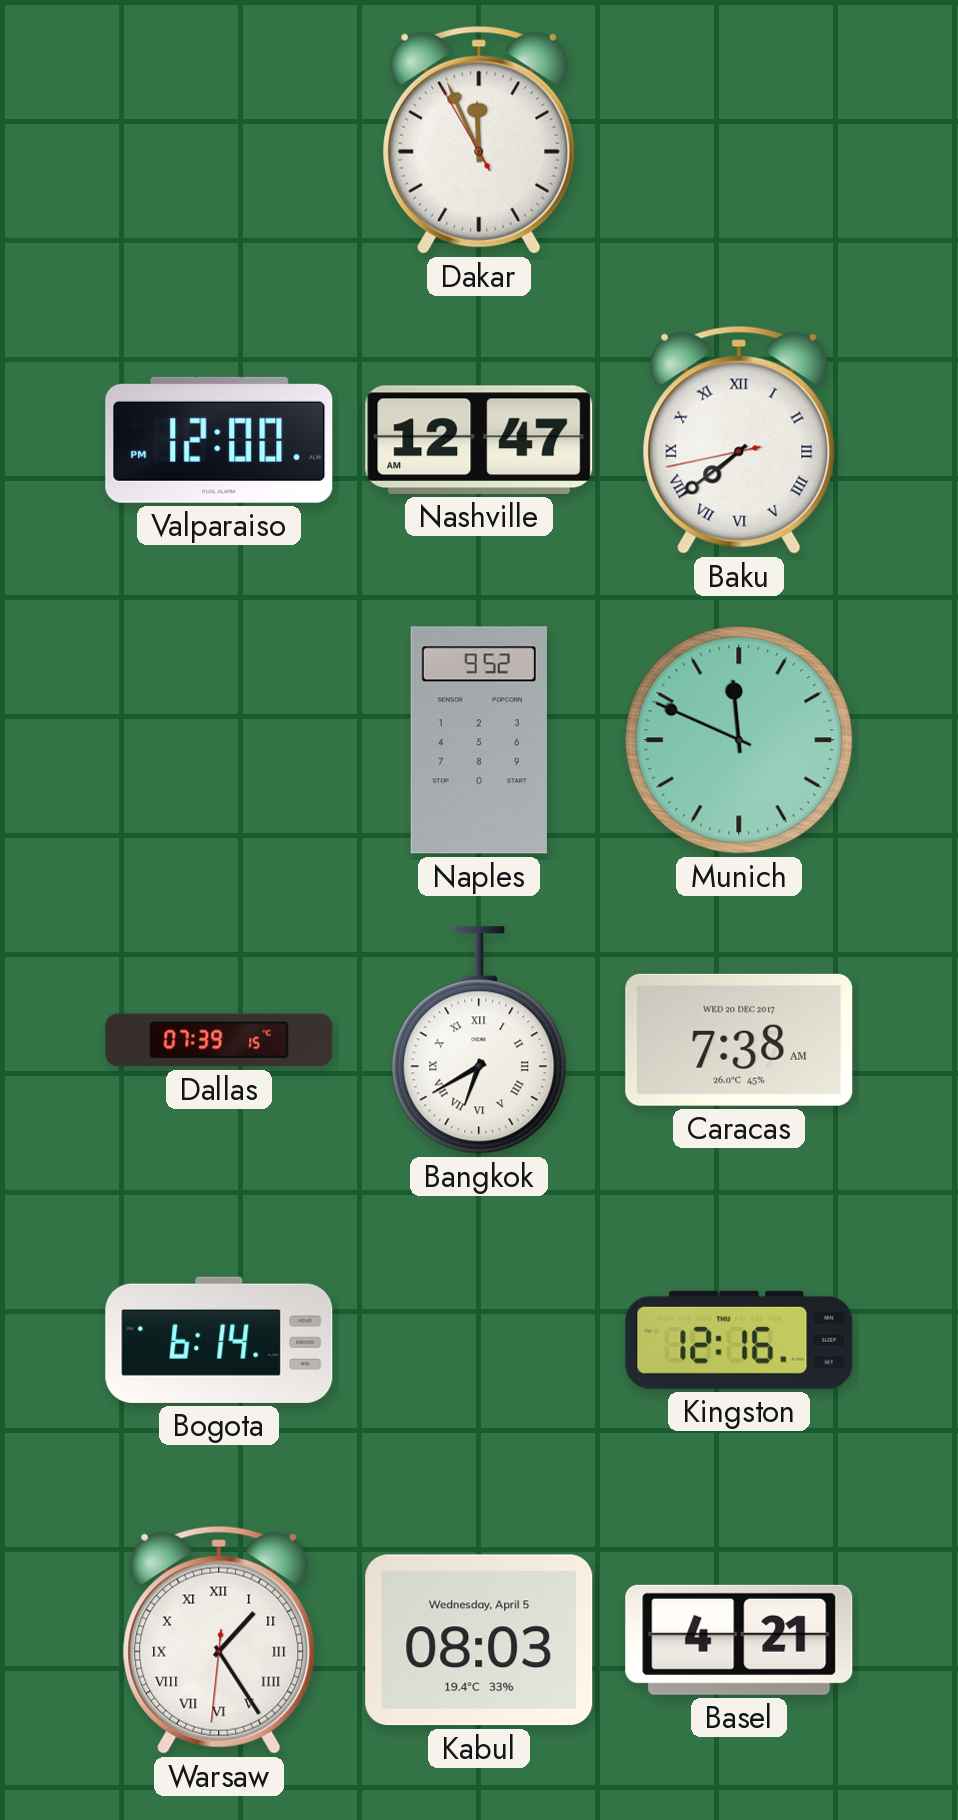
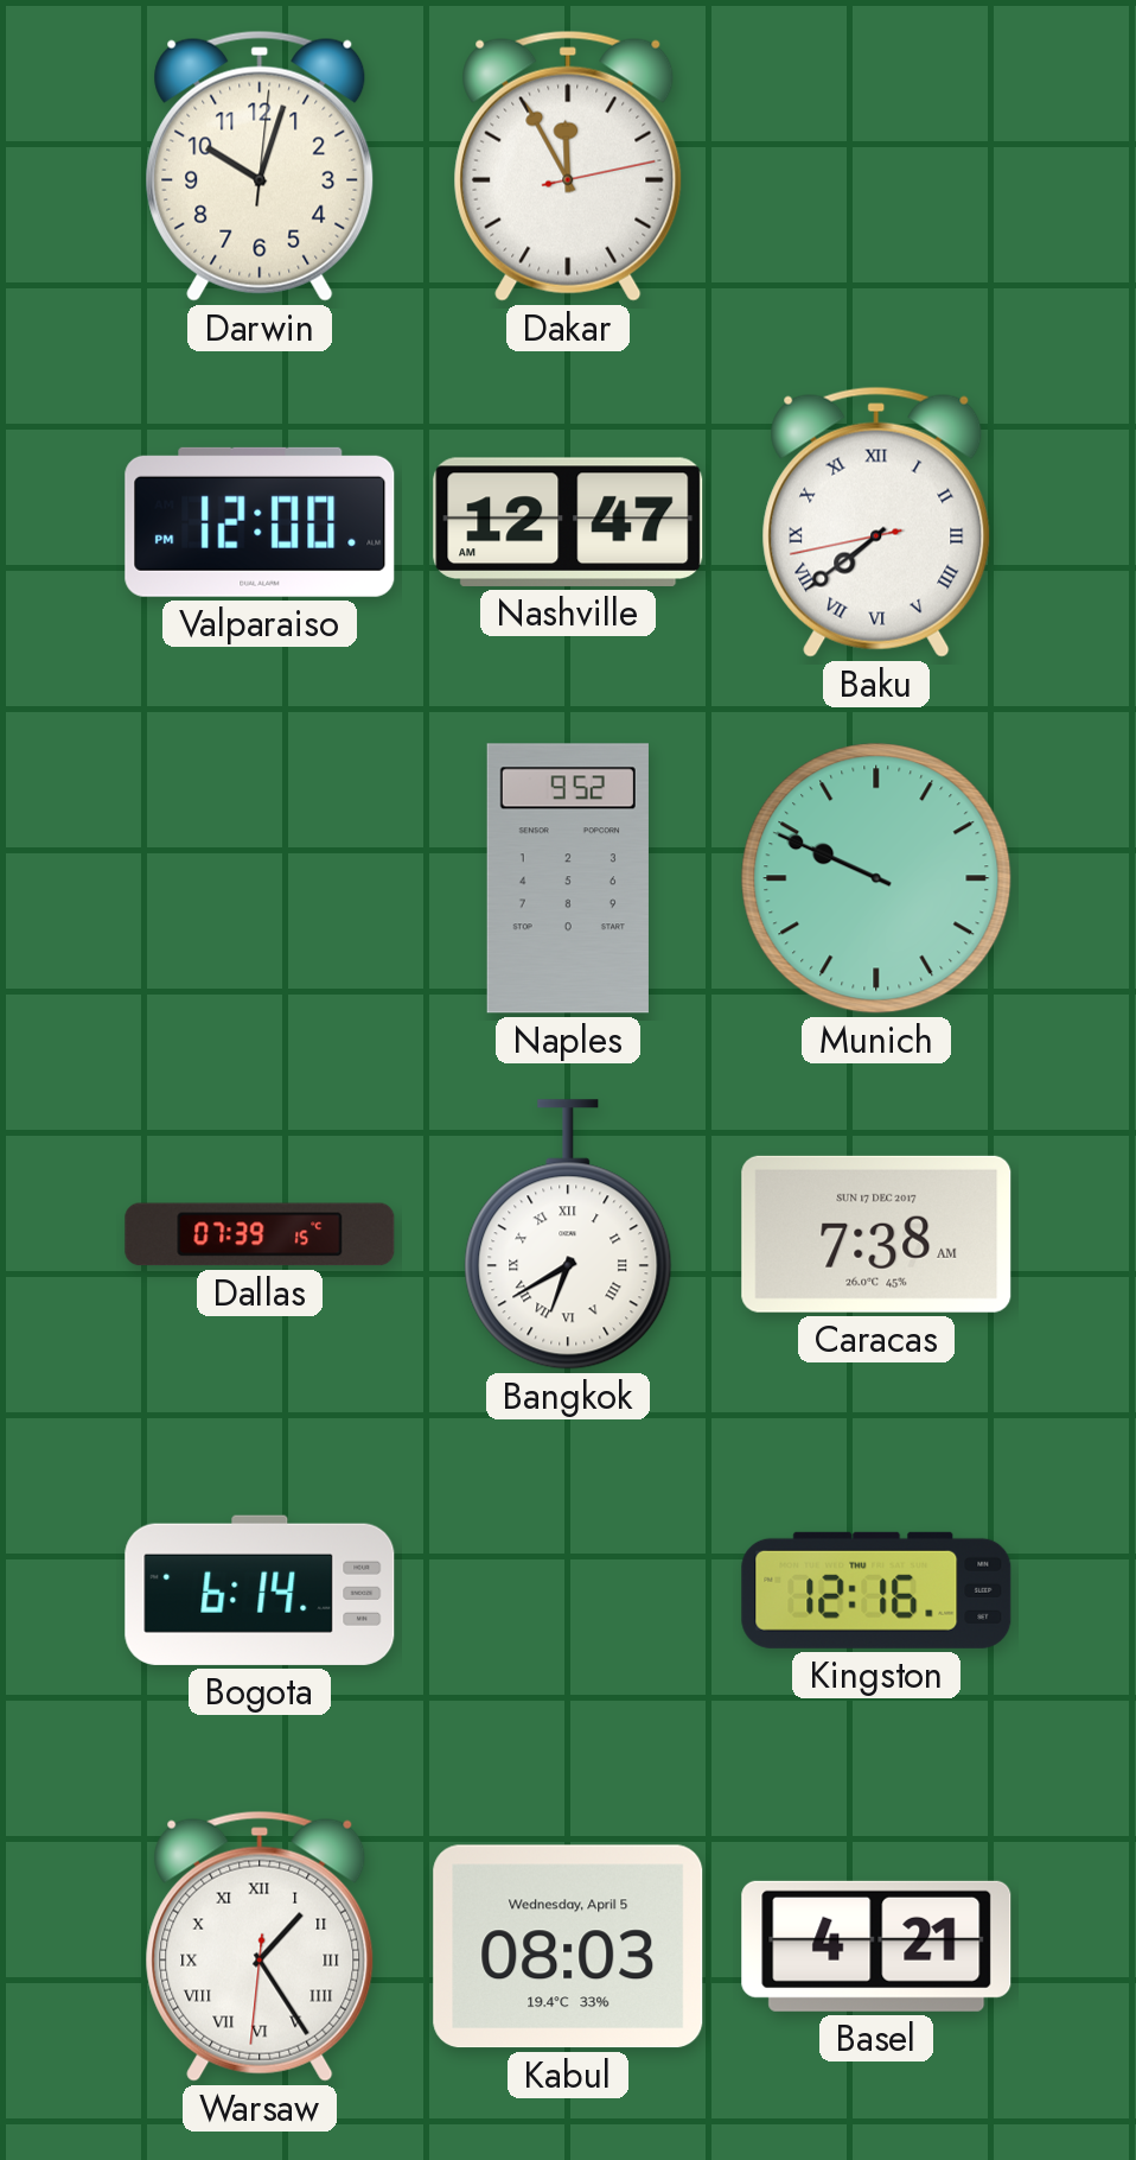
Darwin: none -> 10:03
Dakar: 11:55:55 -> 11:55:13
Munich: 11:49 -> 9:49
Caracas date: WED 20 DEC 2017 -> SUN 17 DEC 2017
